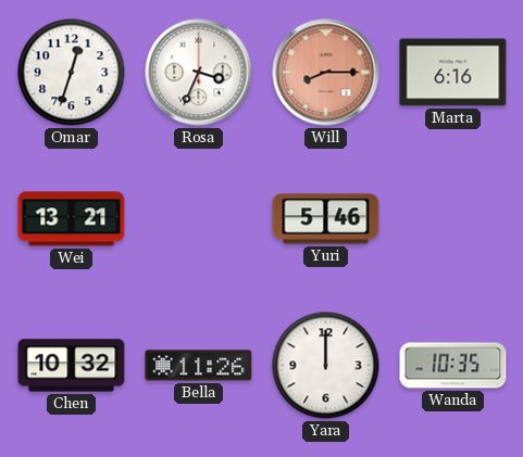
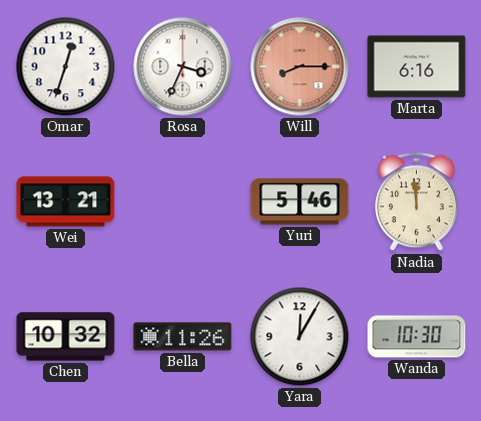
Nadia: none -> 11:59
Yara: 12:00 -> 12:05
Wanda: 10:35 -> 10:30
